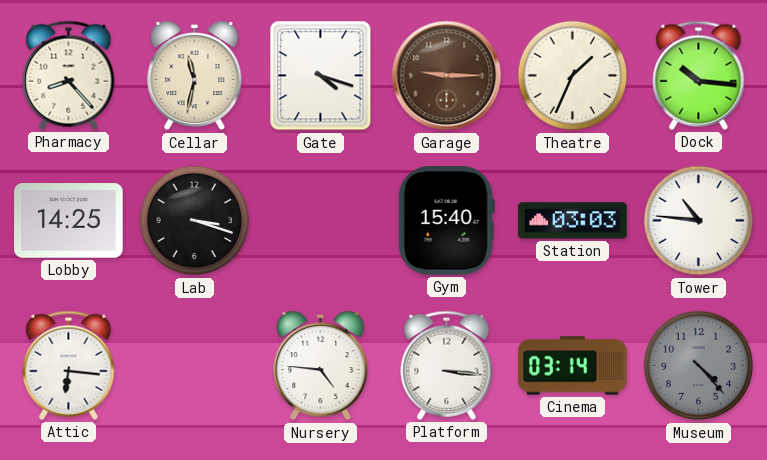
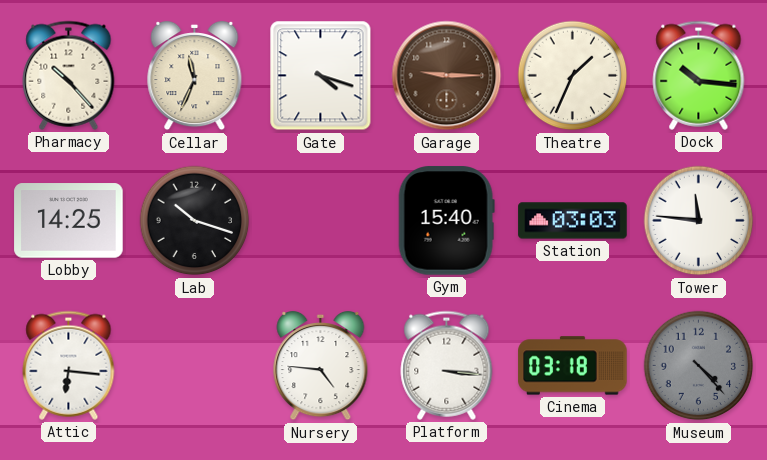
Pharmacy: 8:23 -> 10:23
Cellar: 11:32 -> 11:34
Lab: 3:18 -> 10:18
Tower: 10:46 -> 11:46
Cinema: 03:14 -> 03:18
